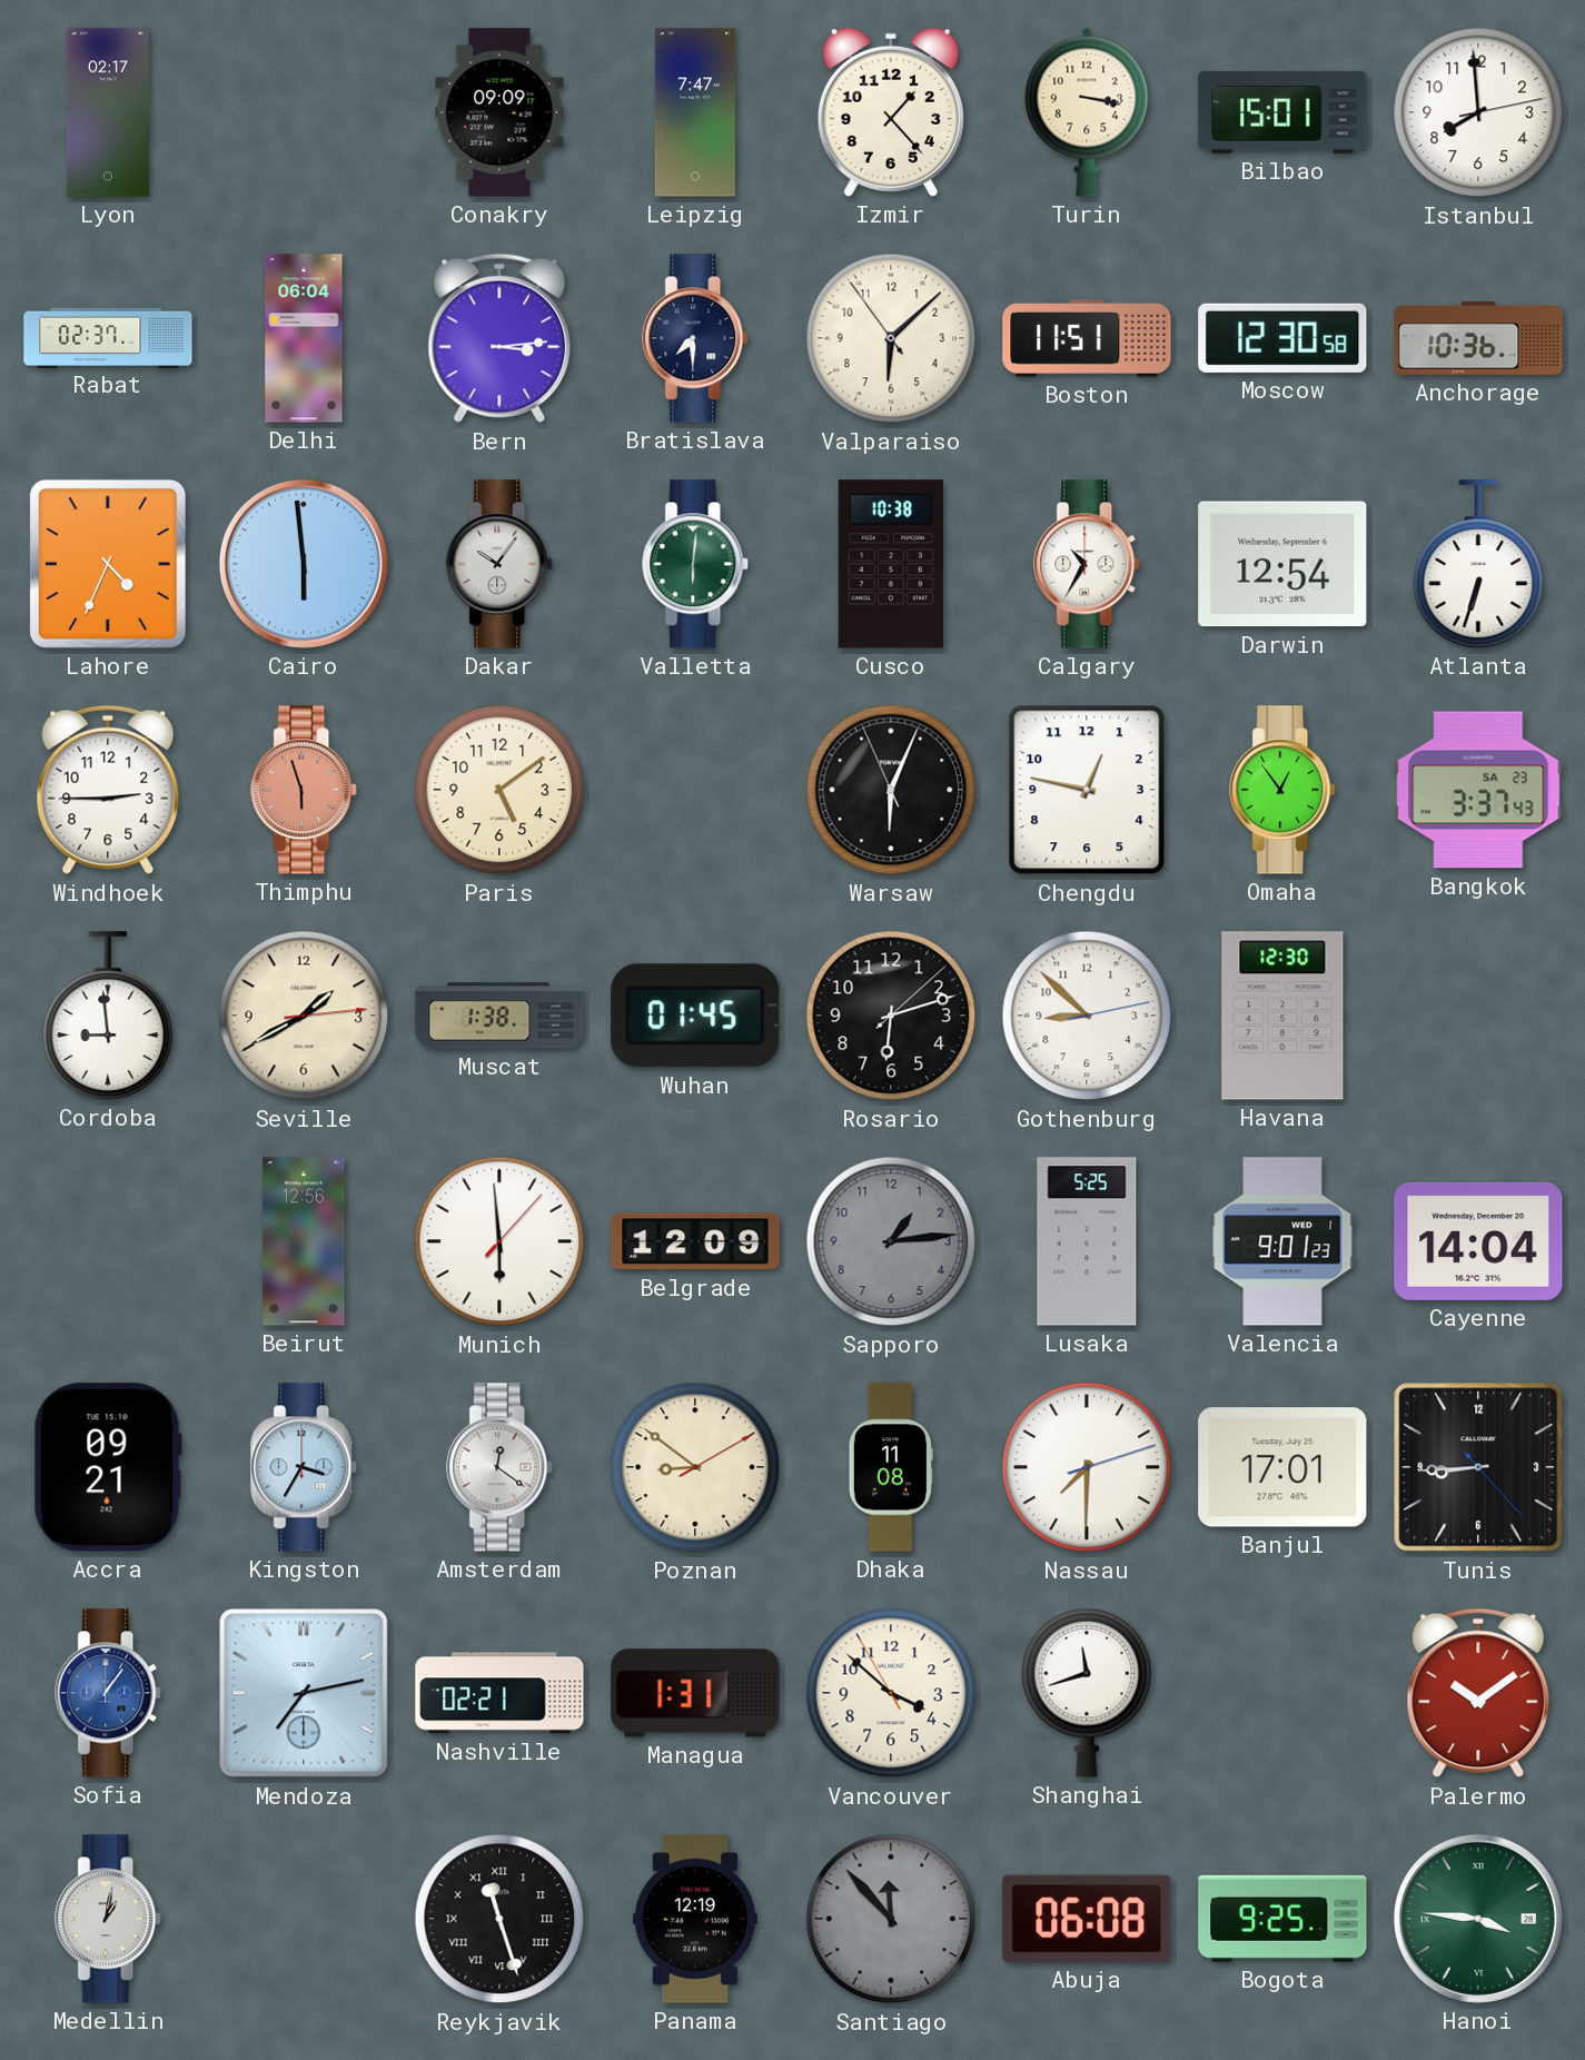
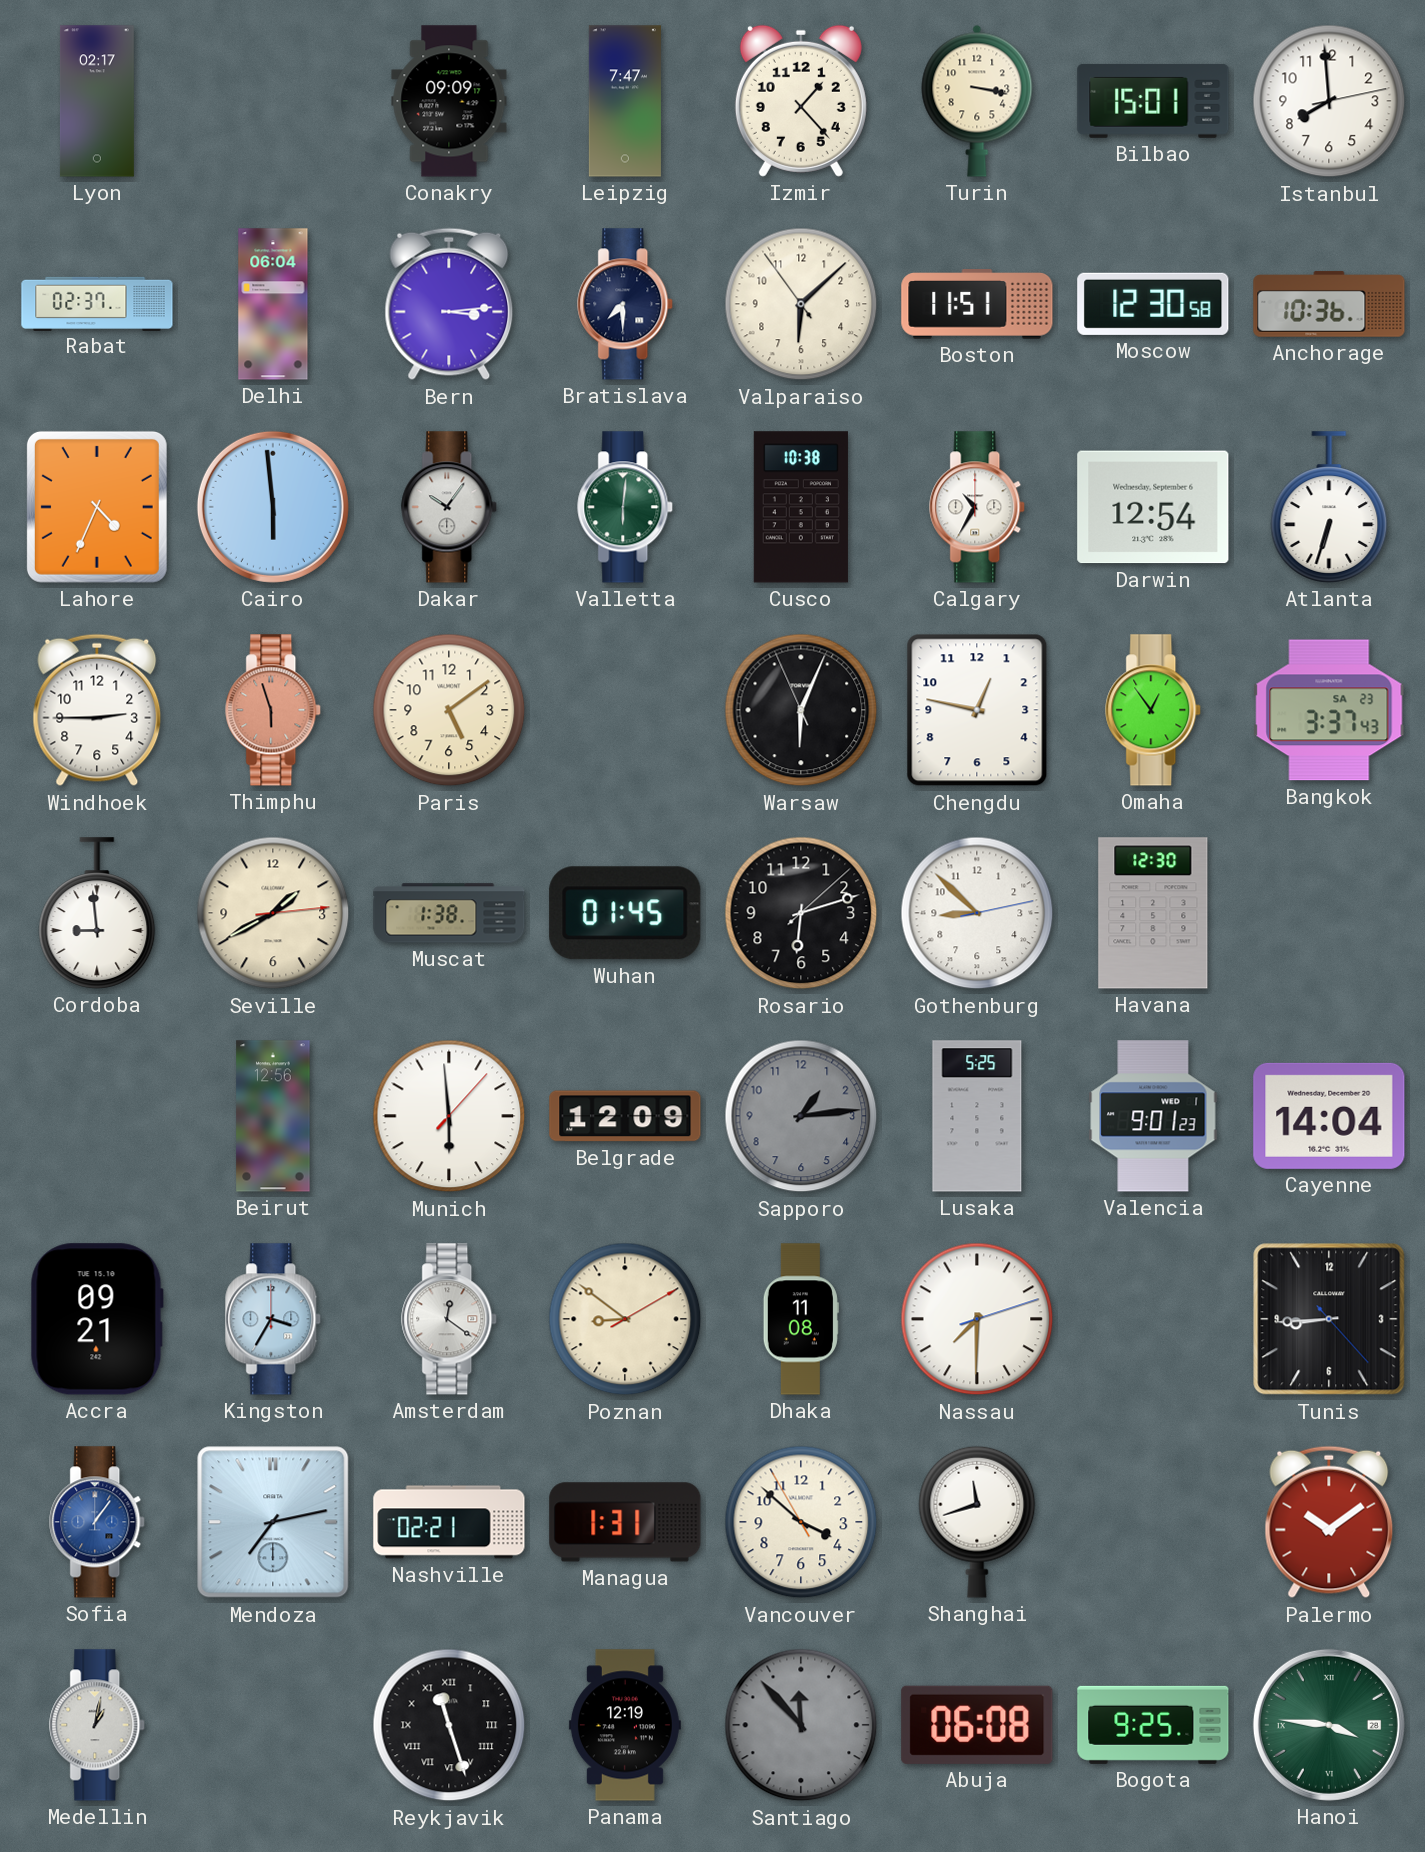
Banjul: 17:01 -> none
